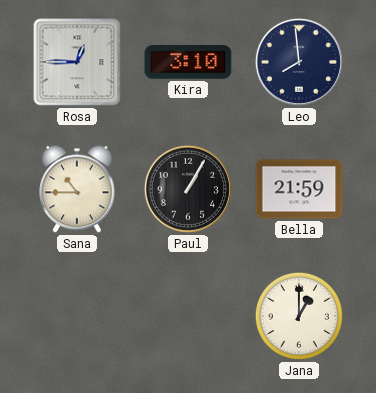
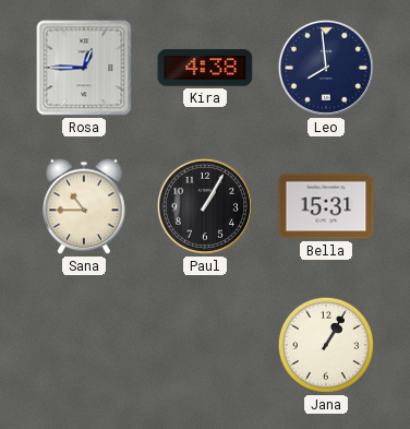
Kira: 3:10 -> 4:38
Bella: 21:59 -> 15:31
Jana: 1:00 -> 1:05
